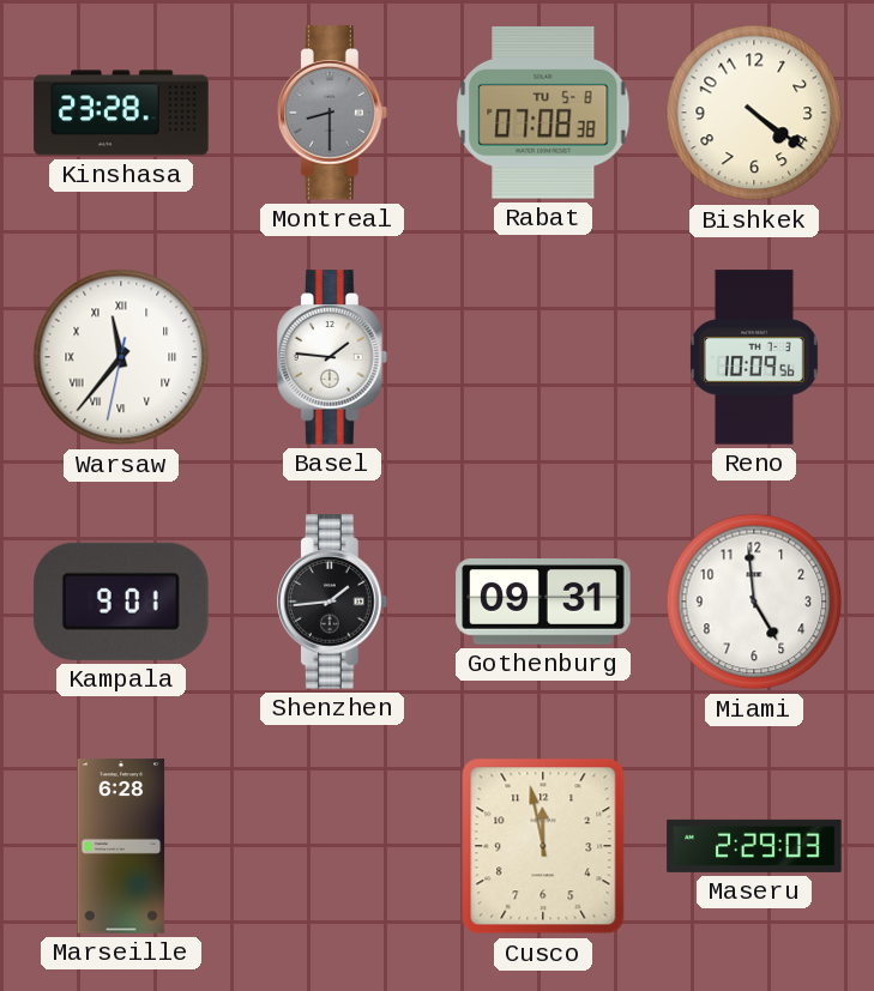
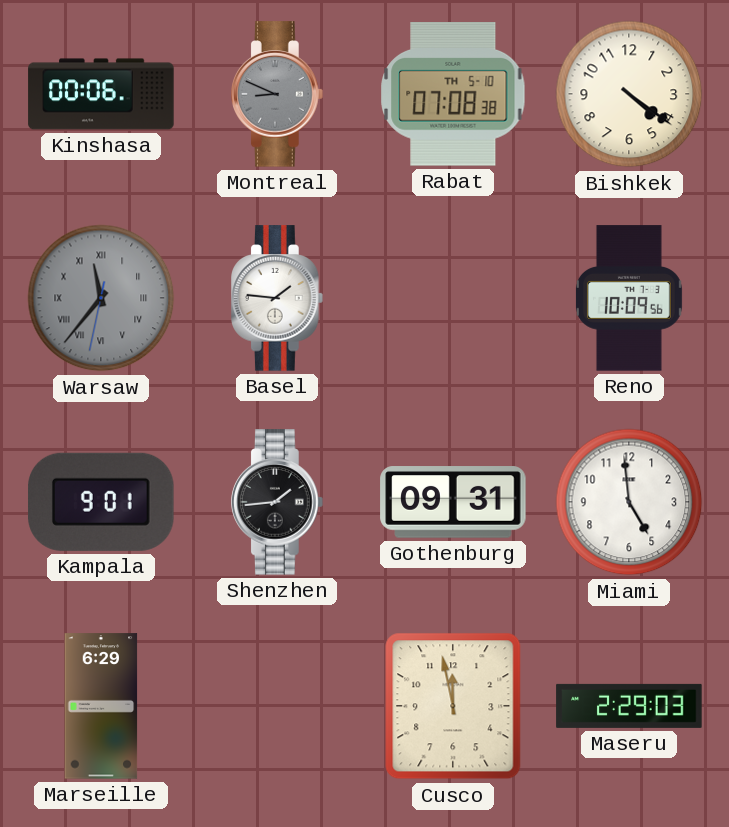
Kinshasa: 23:28 -> 00:06
Montreal: 8:30 -> 8:49
Rabat date: TU 5-8 -> TH 5-10
Warsaw dial: white -> grey
Marseille: 6:28 -> 6:29
